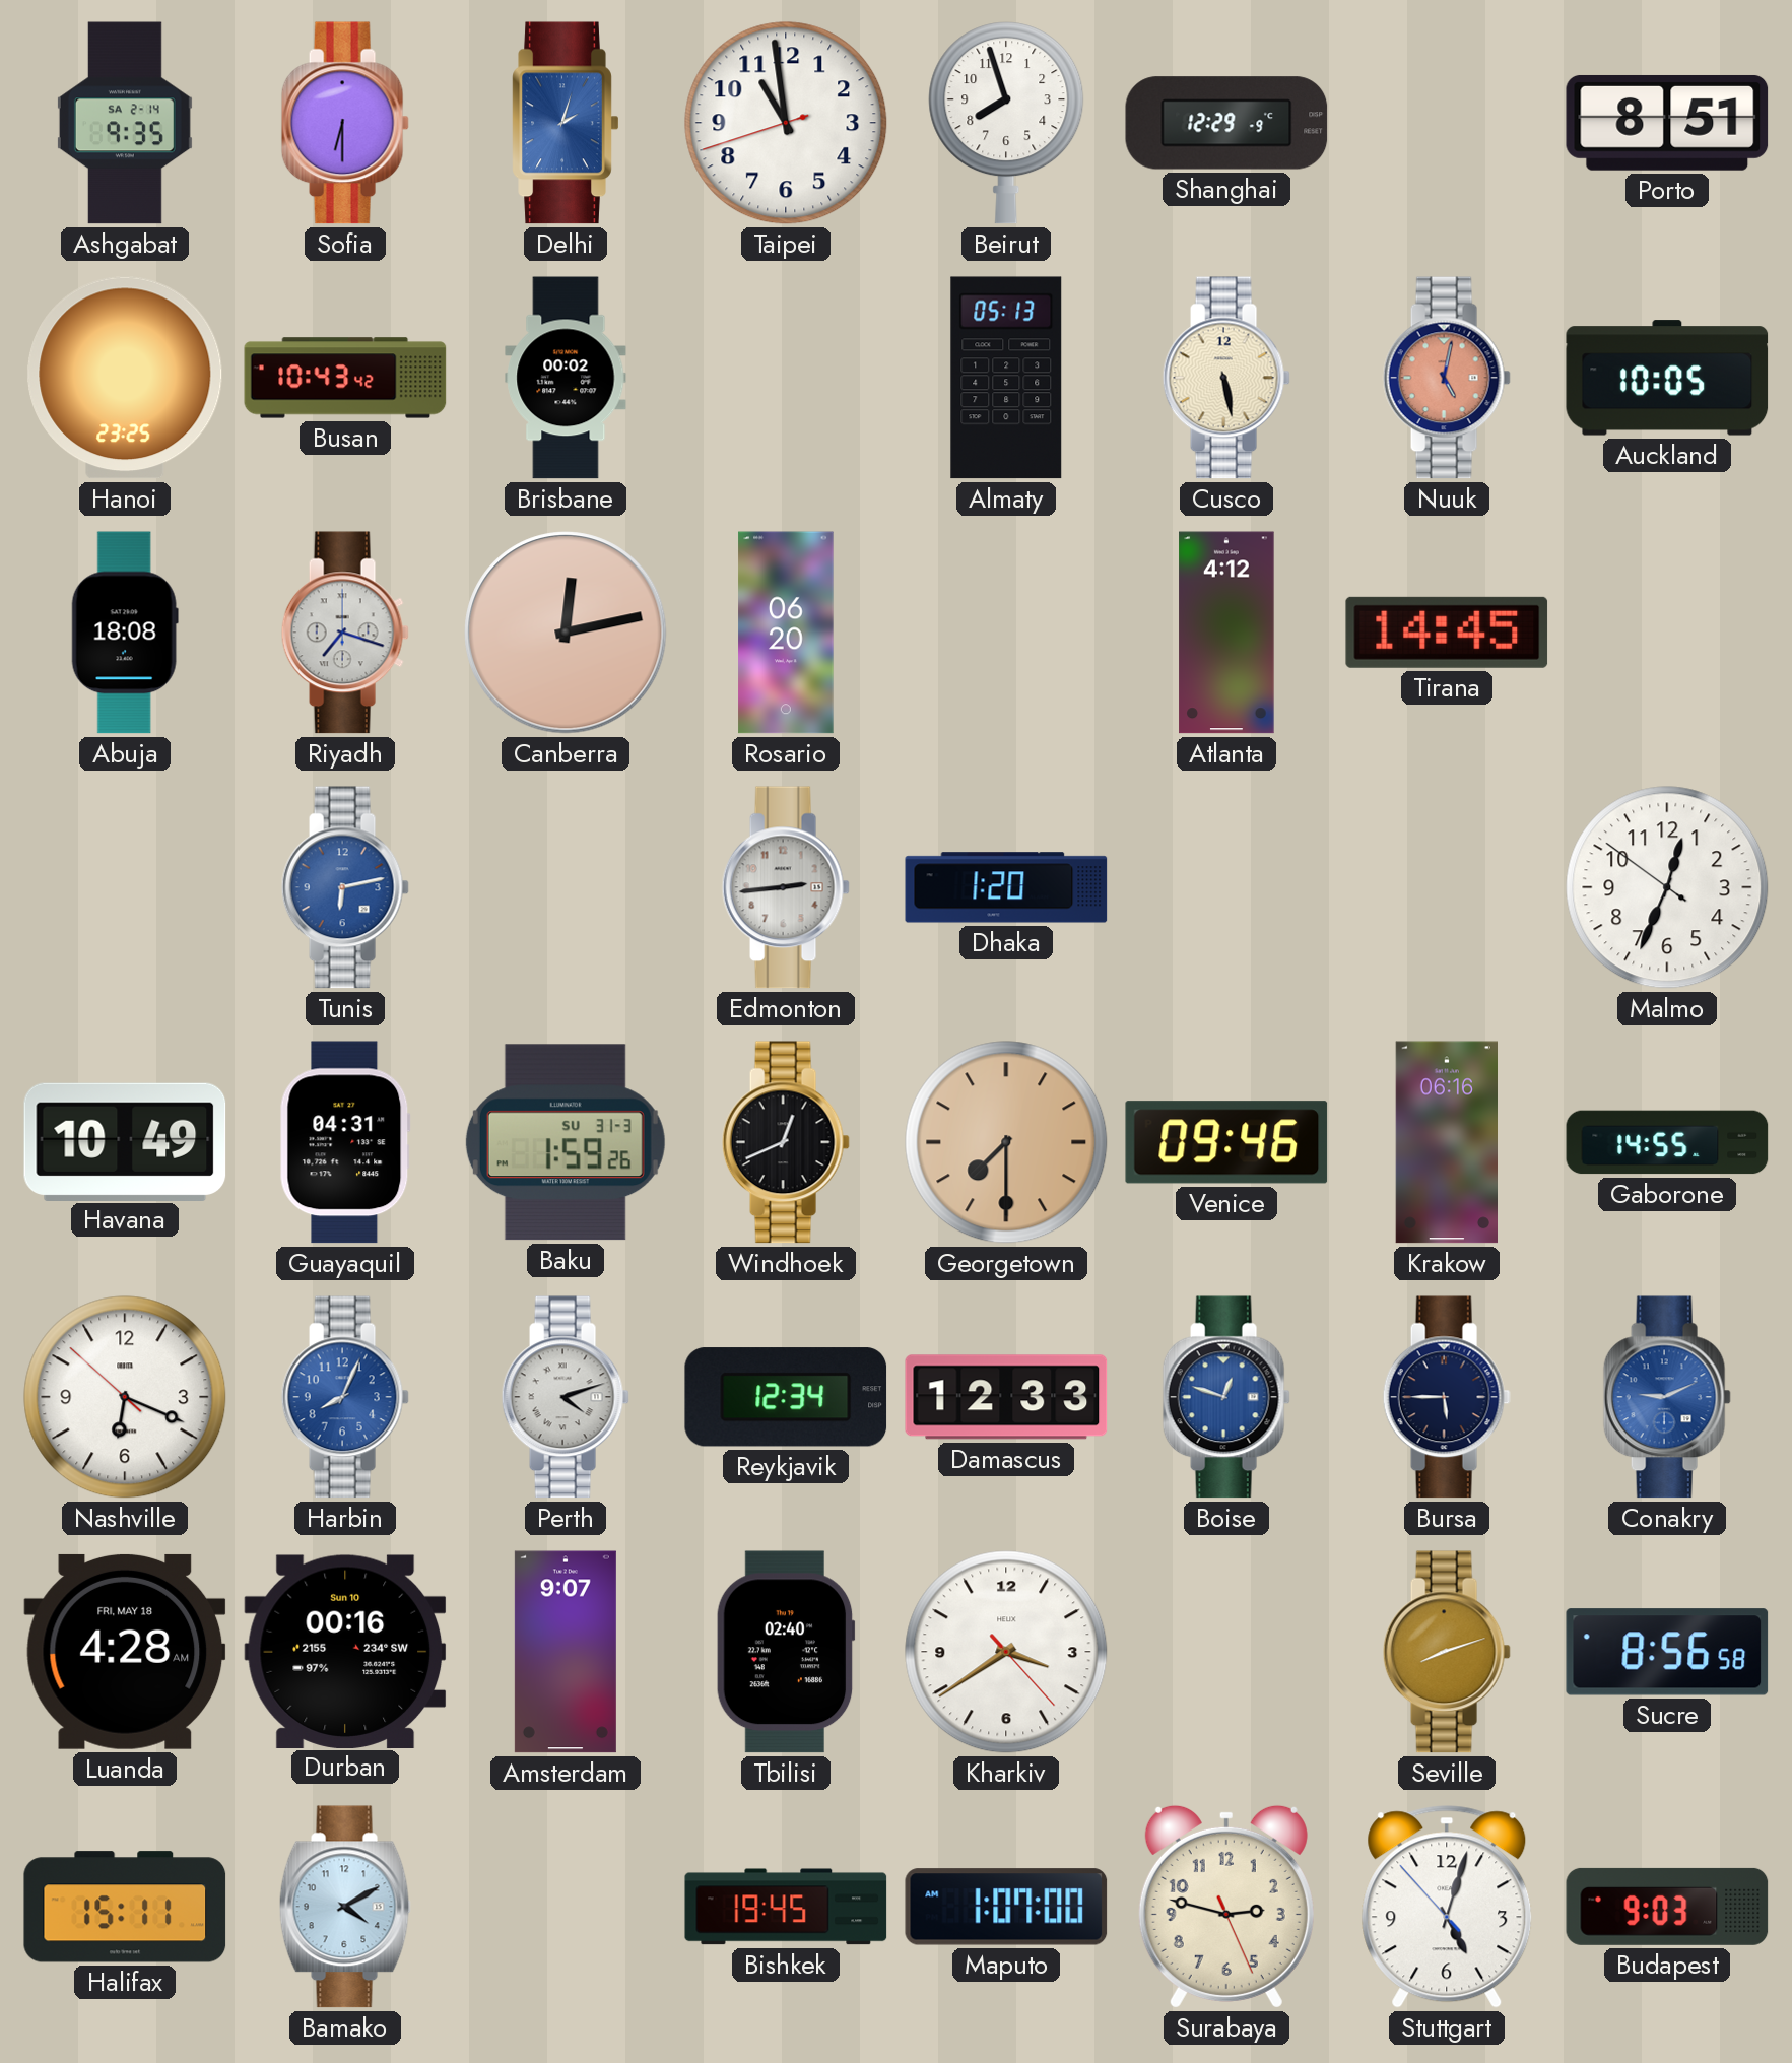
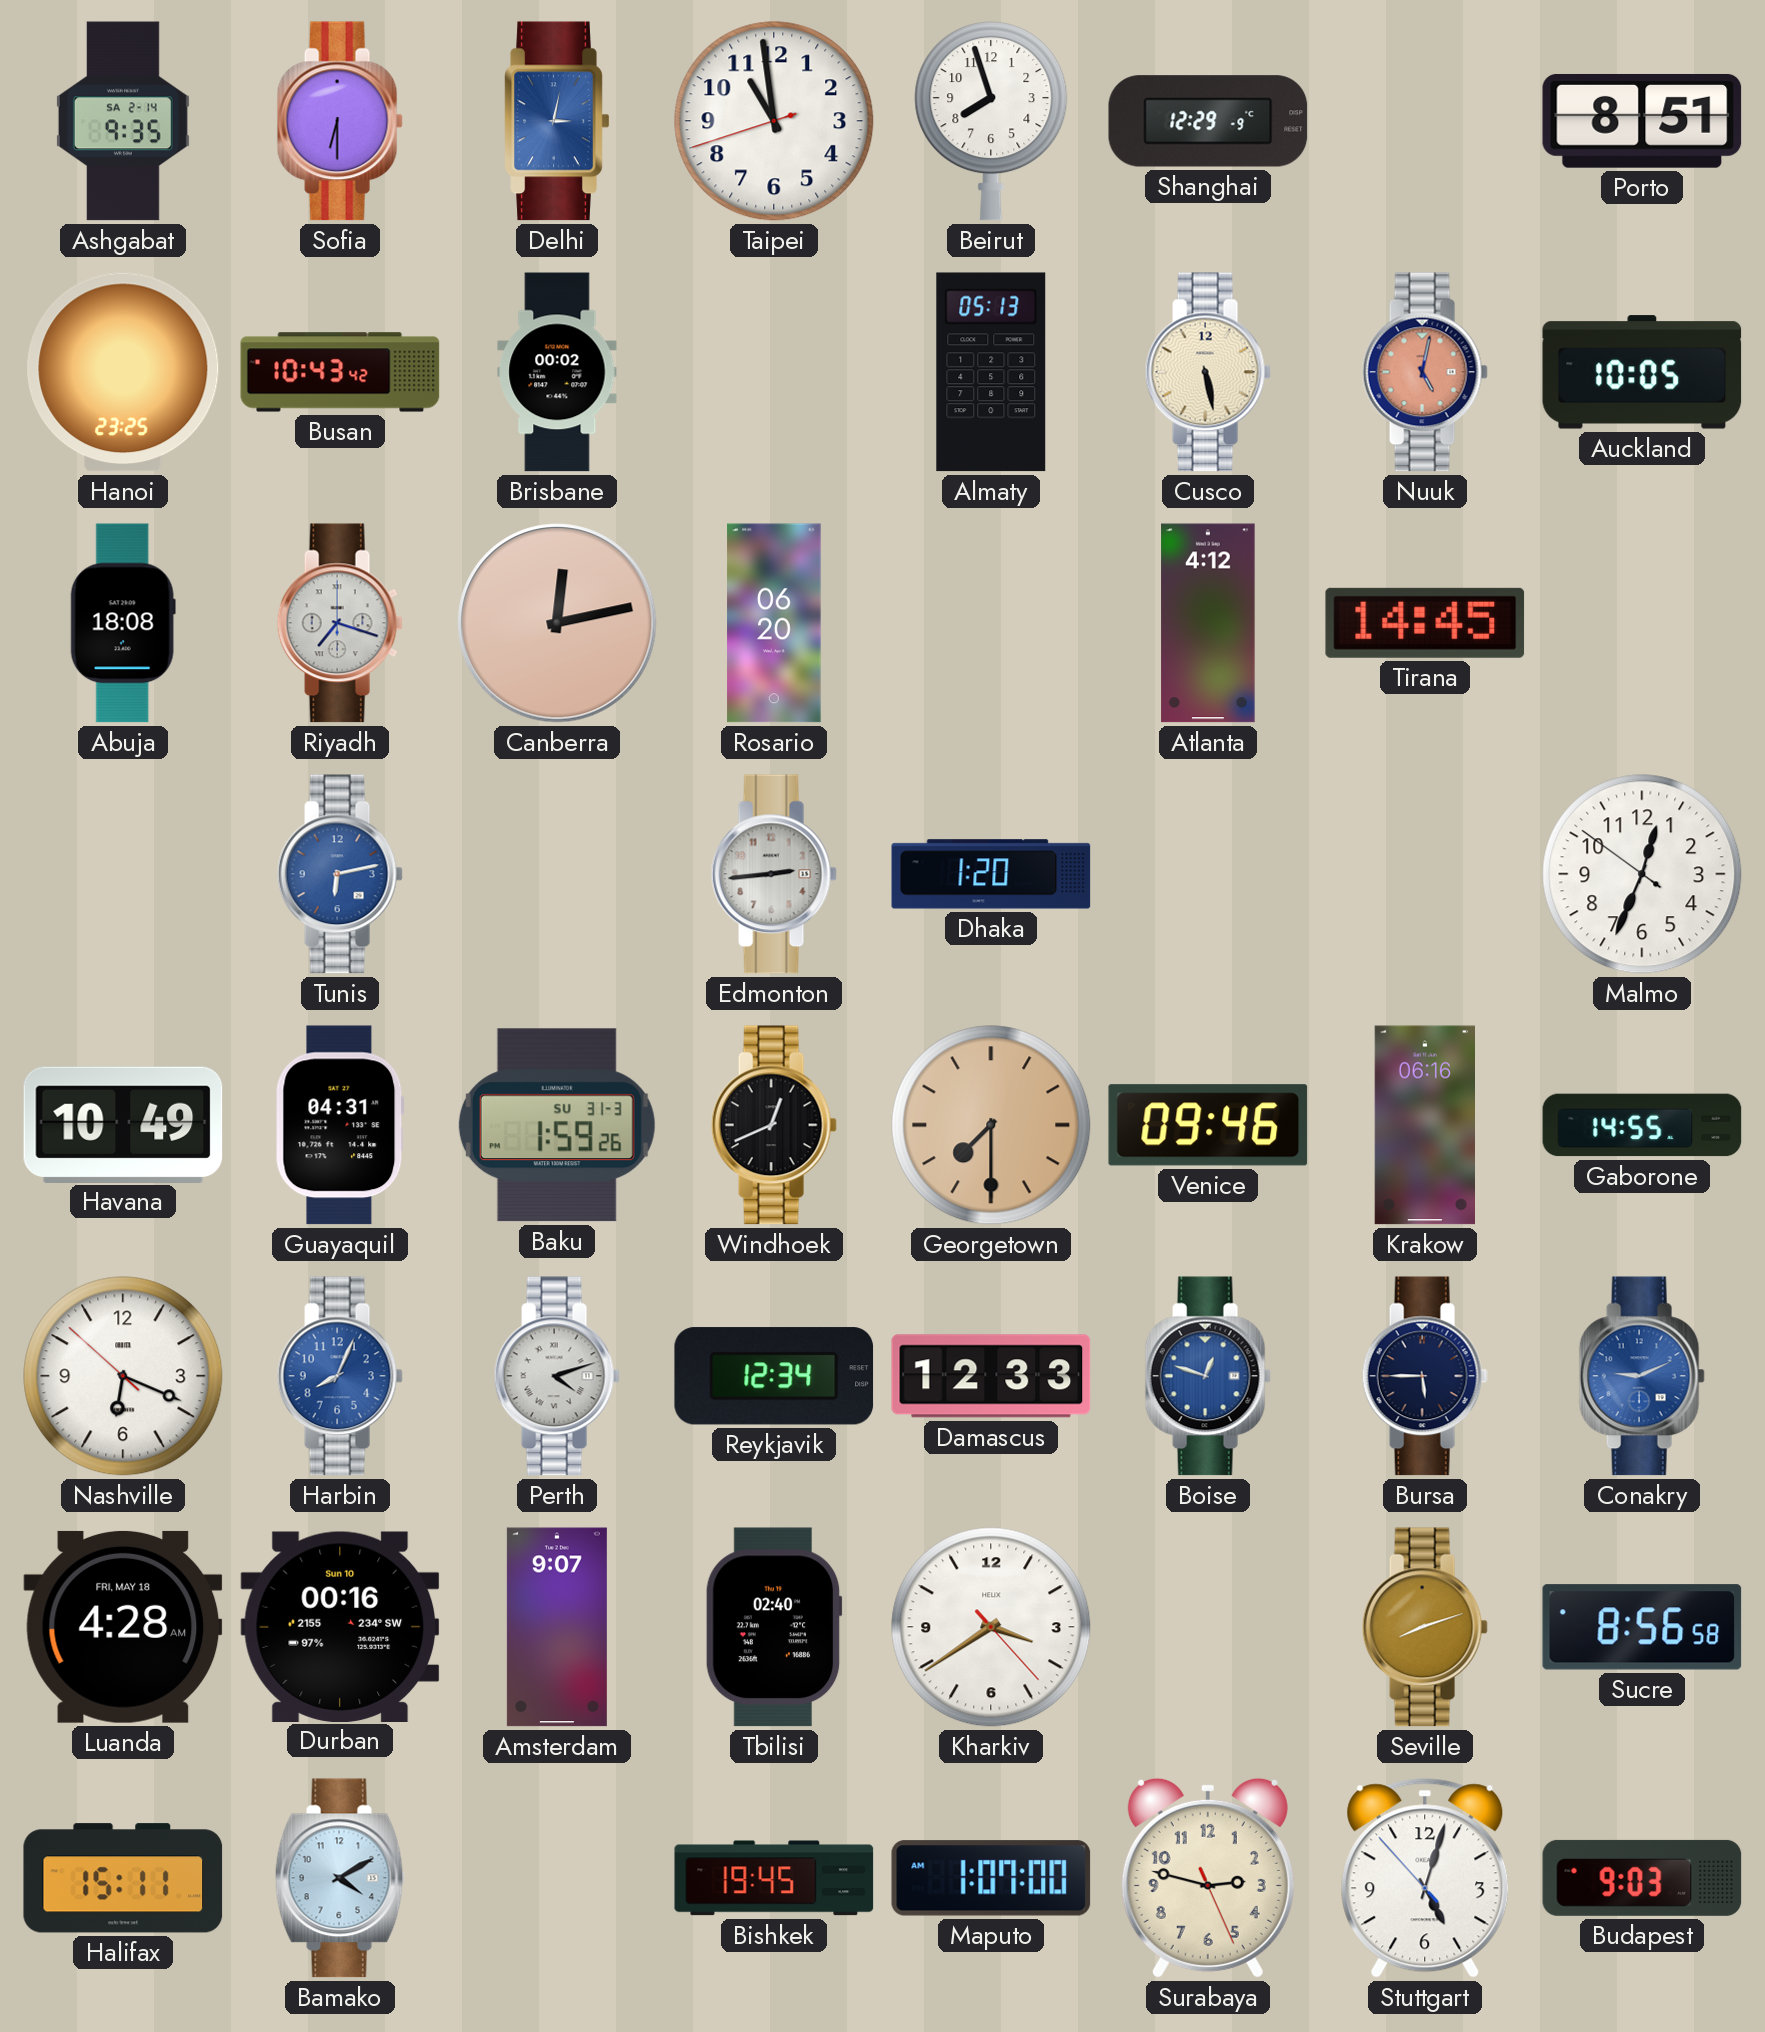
Delhi: 2:03 -> 3:02
